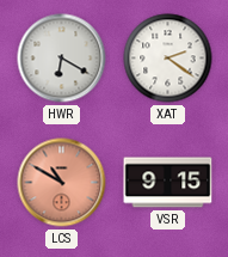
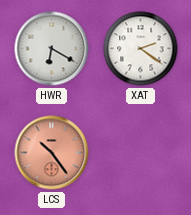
LCS: 10:50 -> 10:24
VSR: 9:15 -> none
